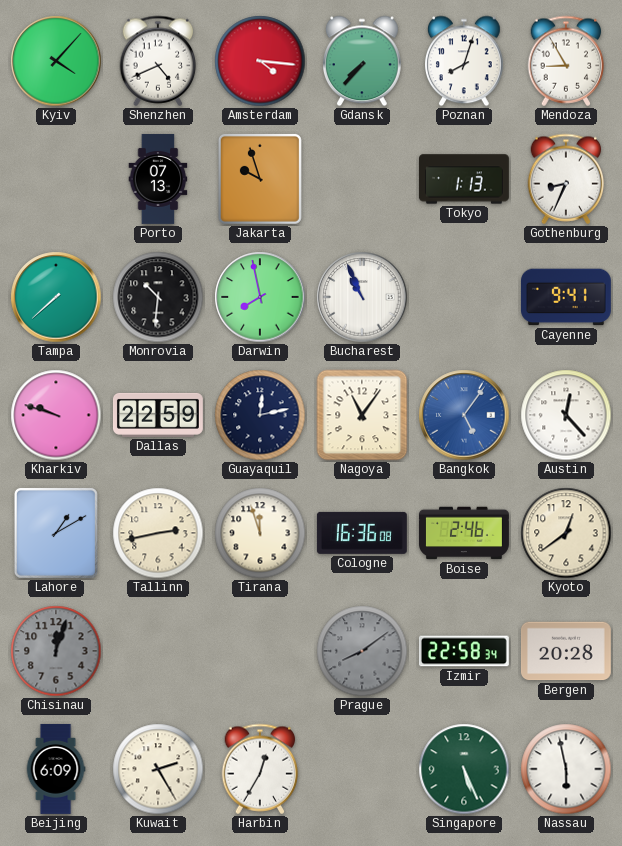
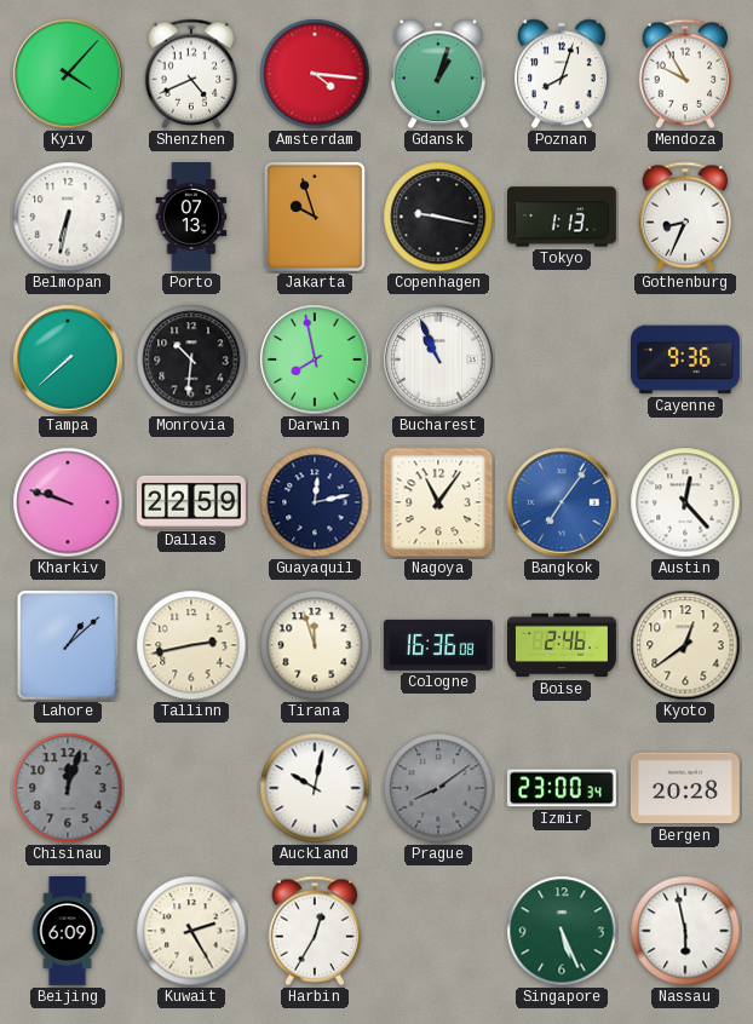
Gdansk: 7:37 -> 1:03
Mendoza: 8:55 -> 9:55
Belmopan: none -> 6:32
Copenhagen: none -> 9:17
Cayenne: 9:41 -> 9:36
Bangkok: 5:06 -> 7:06
Lahore: 1:10 -> 1:08
Auckland: none -> 10:02
Izmir: 22:58 -> 23:00
